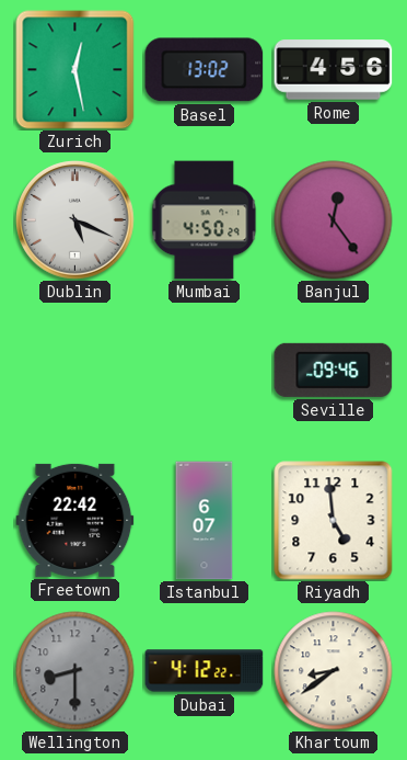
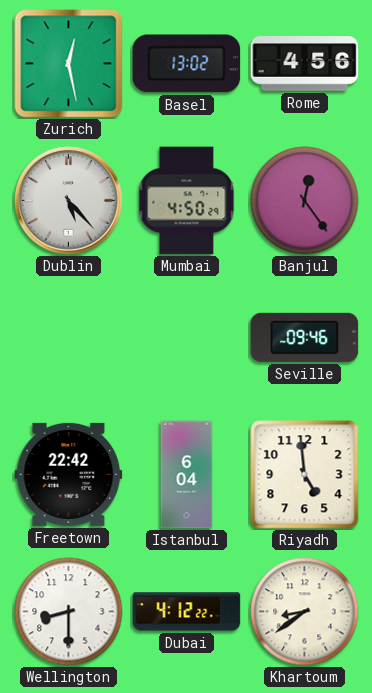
Dublin: 5:19 -> 5:23
Istanbul: 6:07 -> 6:04
Wellington dial: grey -> white
